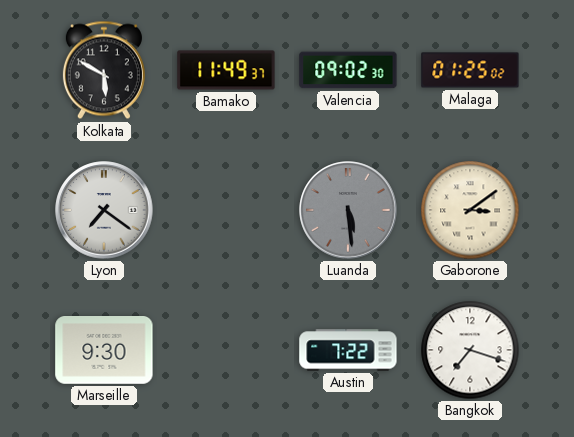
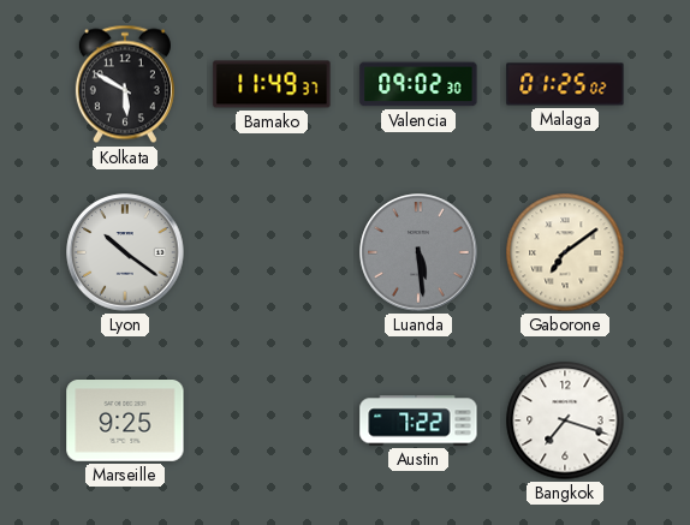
Lyon: 7:21 -> 10:21
Gaborone: 3:09 -> 7:09
Marseille: 9:30 -> 9:25
